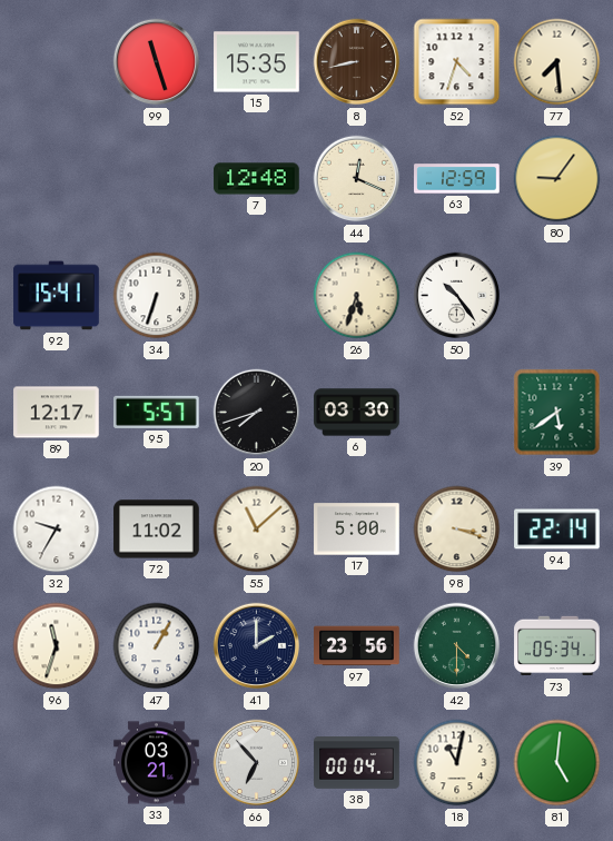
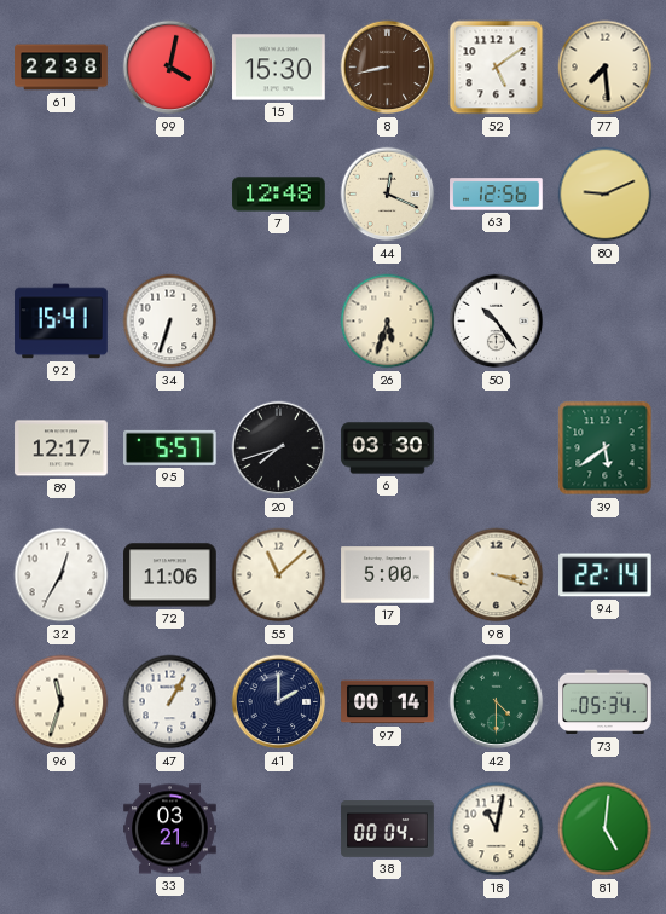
61: none -> 22:38
99: 11:27 -> 4:02
15: 15:35 -> 15:30
52: 4:33 -> 5:09
63: 12:59 -> 12:56
80: 9:06 -> 9:11
32: 9:35 -> 12:35
72: 11:02 -> 11:06
97: 23:56 -> 00:14
66: 6:53 -> none
